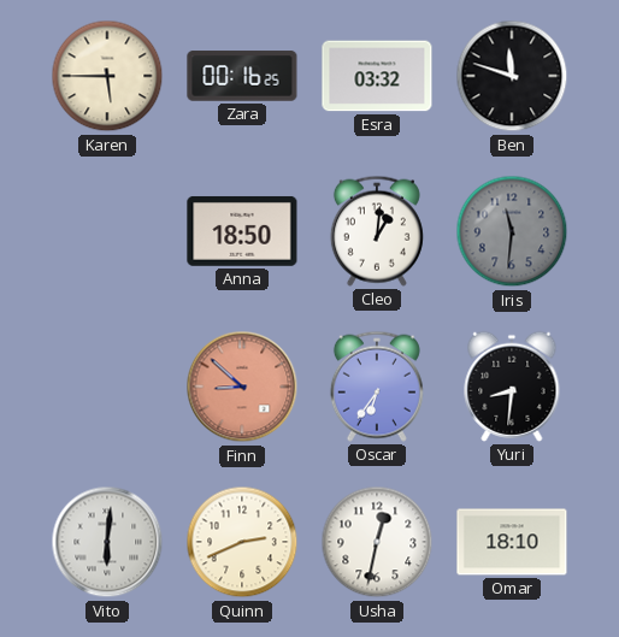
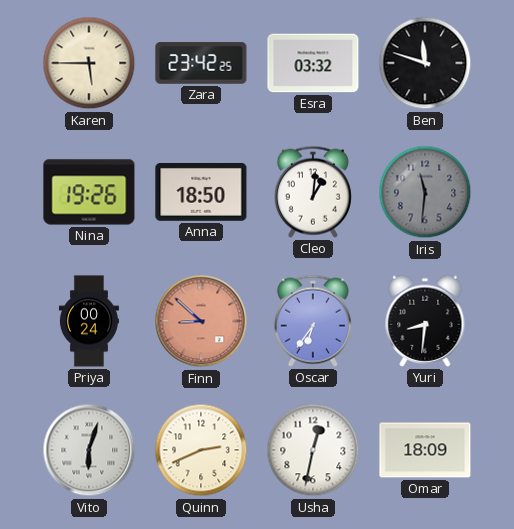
Zara: 00:16 -> 23:42
Nina: none -> 19:26
Priya: none -> 00:24
Vito: 6:01 -> 6:03
Omar: 18:10 -> 18:09
